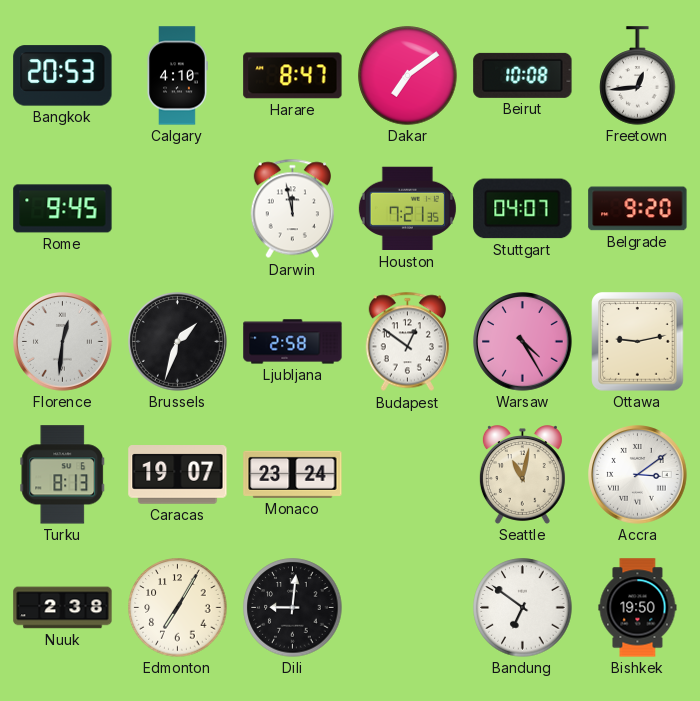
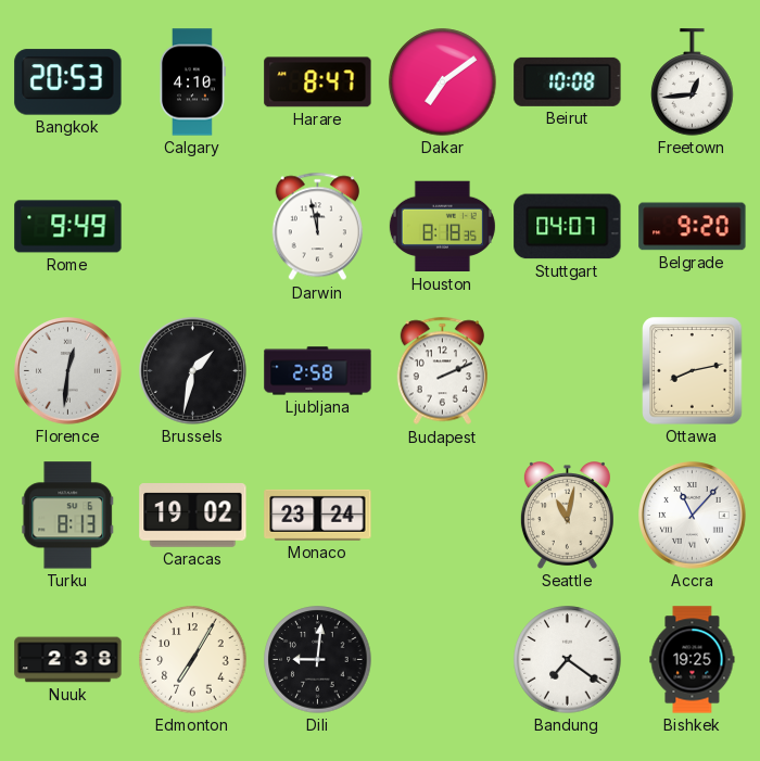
Rome: 9:45 -> 9:49
Houston: 7:21 -> 8:18
Brussels: 1:33 -> 1:32
Budapest: 12:51 -> 2:11
Warsaw: 4:25 -> none
Ottawa: 9:13 -> 8:13
Caracas: 19:07 -> 19:02
Accra: 3:09 -> 11:07
Bandung: 6:51 -> 7:21
Bishkek: 19:50 -> 19:25
